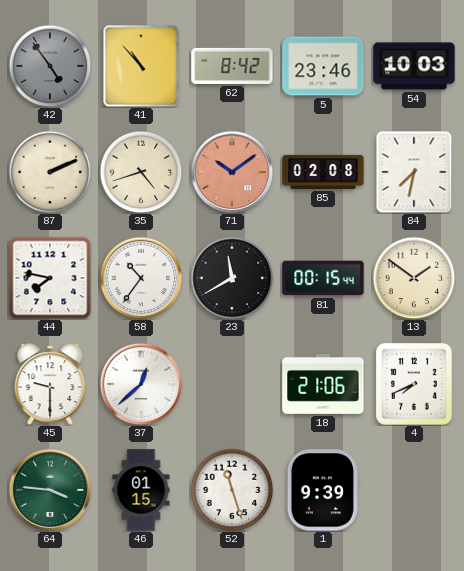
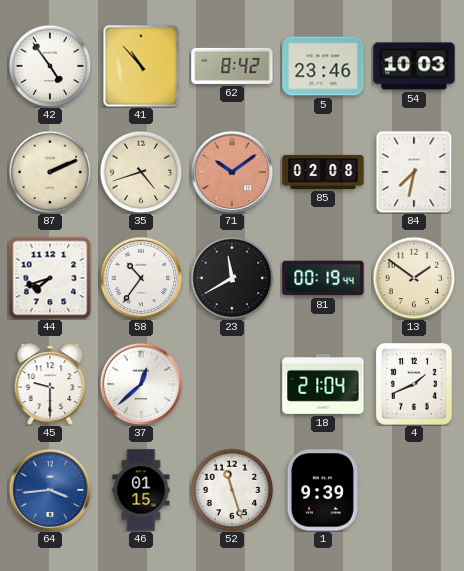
42 dial: grey -> white
44: 7:47 -> 7:42
81: 00:15 -> 00:19
18: 21:06 -> 21:04
4: 7:41 -> 1:41
64: 3:46 -> 3:44
64 dial: green -> blue
